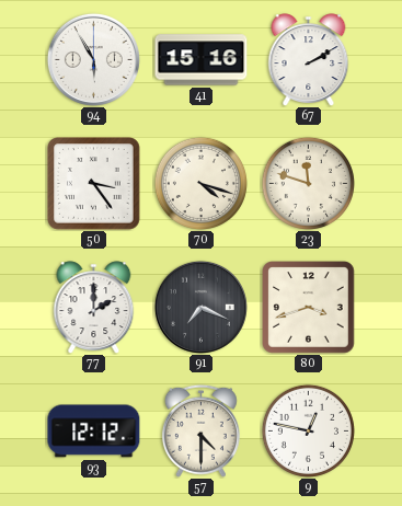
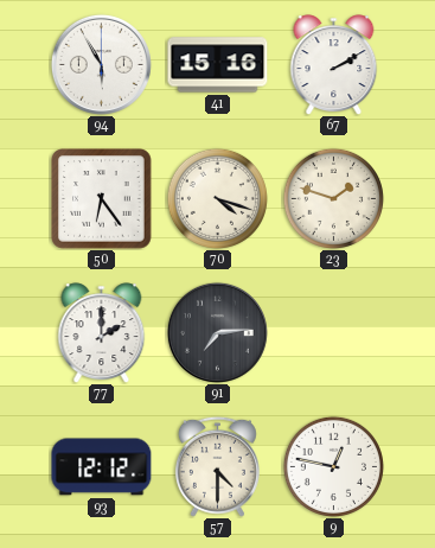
50: 3:24 -> 6:24
23: 11:48 -> 1:48
91: 7:19 -> 7:14
80: 3:42 -> none
